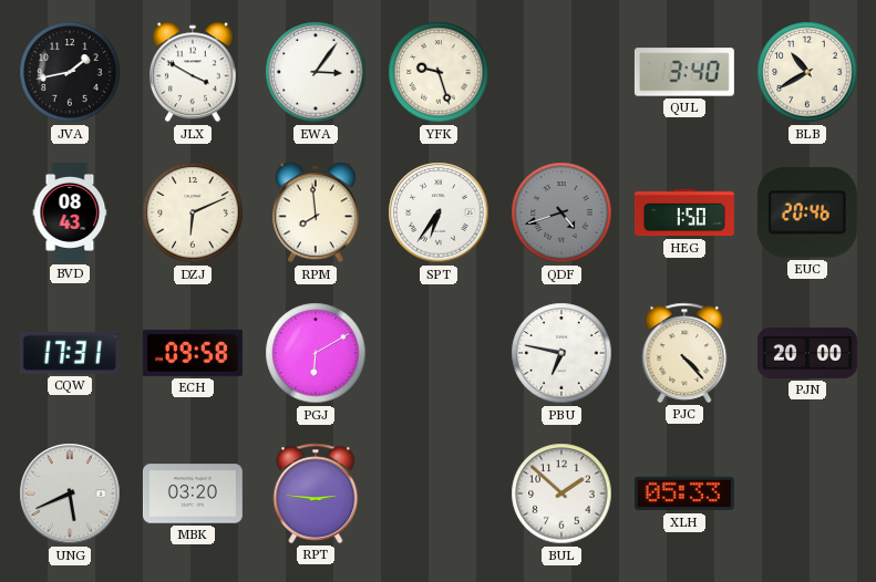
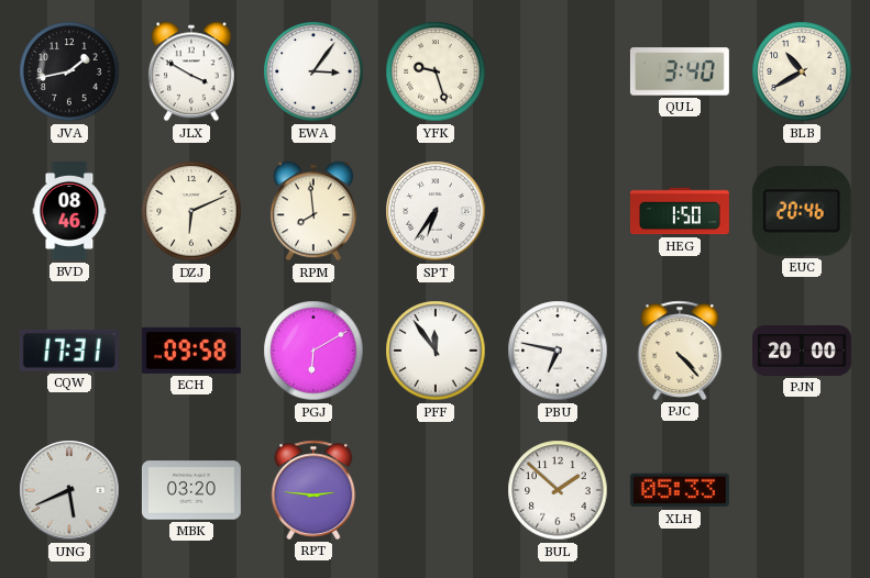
BVD: 08:43 -> 08:46
QDF: 4:42 -> none
PFF: none -> 11:54
